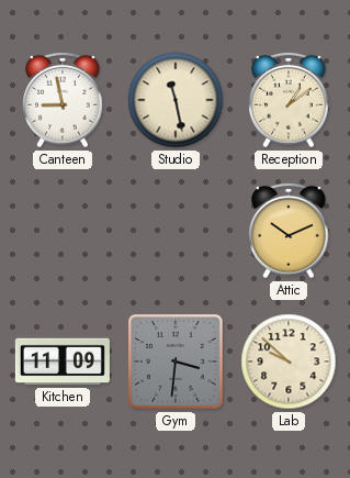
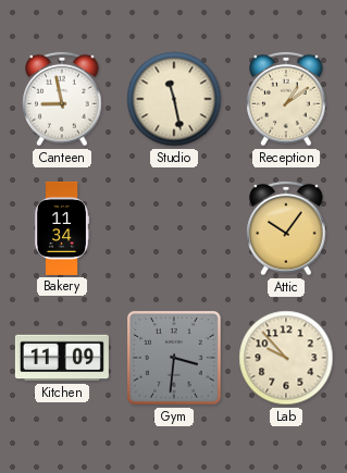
Bakery: none -> 11:34
Attic: 10:11 -> 10:06
Lab: 9:52 -> 9:53
